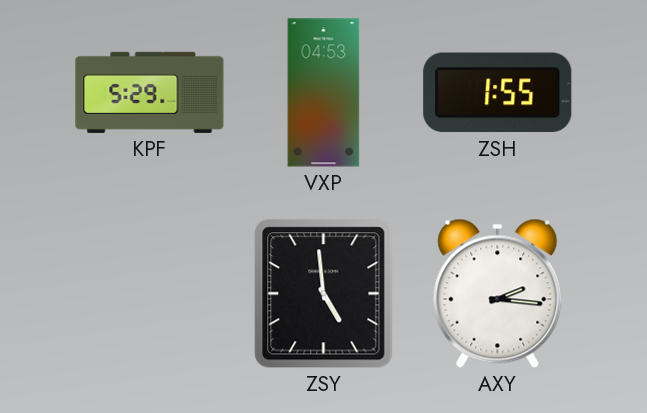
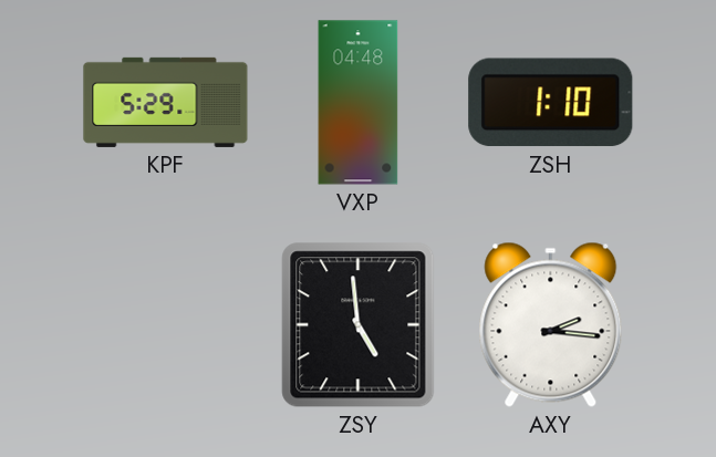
VXP: 04:53 -> 04:48
ZSH: 1:55 -> 1:10
